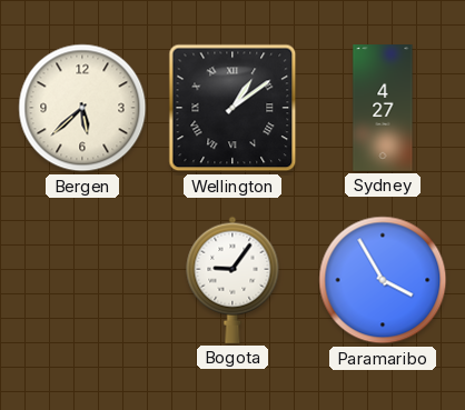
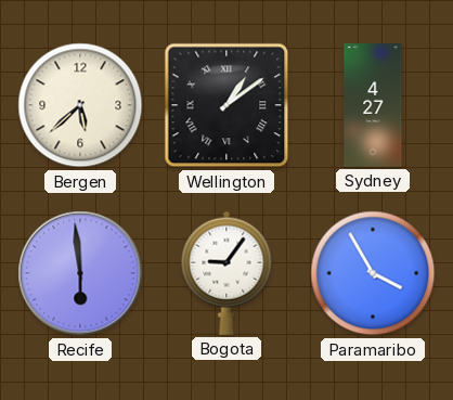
Recife: none -> 5:59
